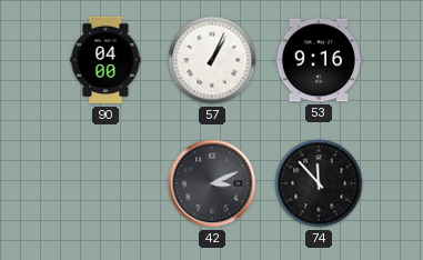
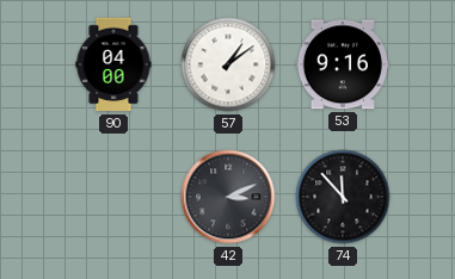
57: 1:04 -> 1:09
